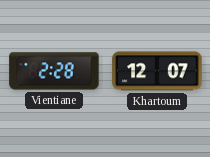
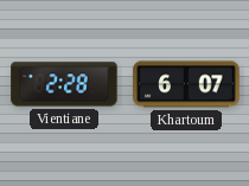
Khartoum: 12:07 -> 6:07
